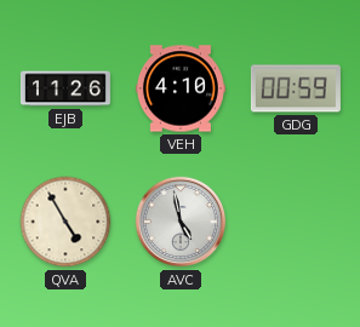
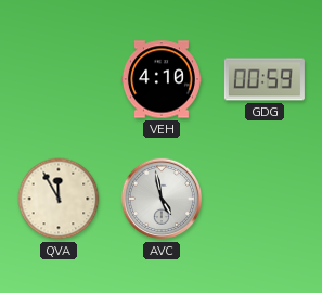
EJB: 11:26 -> none
QVA: 4:55 -> 11:55
